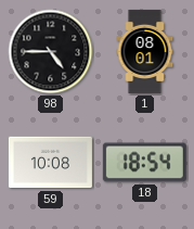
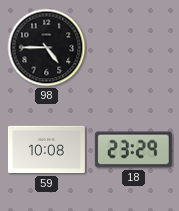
1: 08:01 -> none
18: 18:54 -> 23:29
